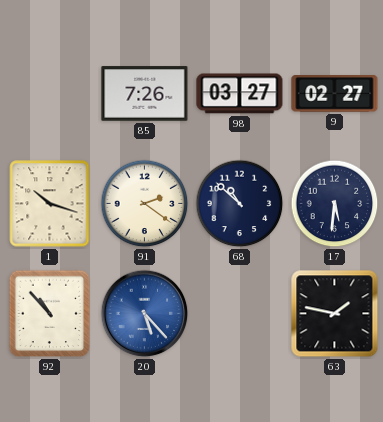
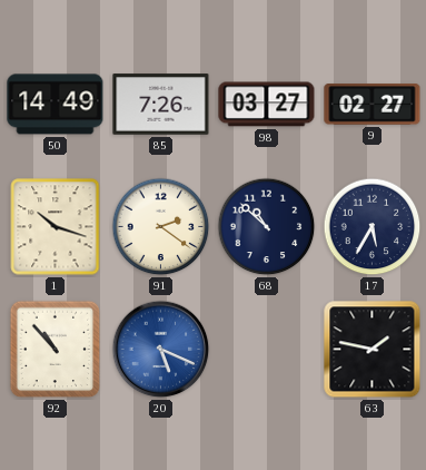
50: none -> 14:49
17: 5:31 -> 5:35
20: 5:23 -> 5:19
